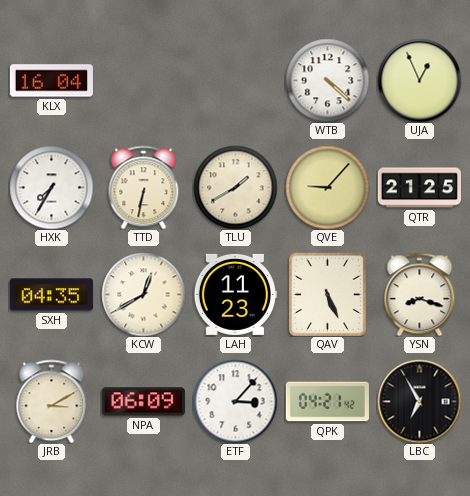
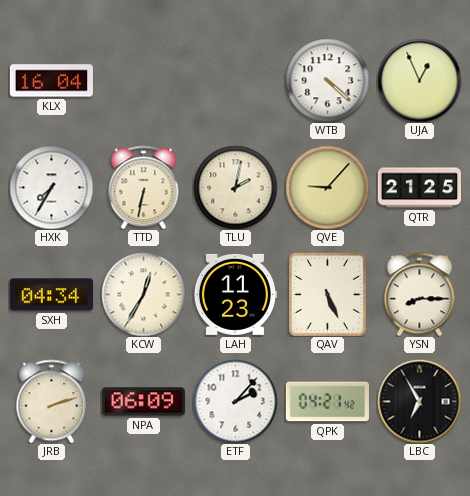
TLU: 1:40 -> 2:02
SXH: 04:35 -> 04:34
KCW: 12:40 -> 12:35
YSN: 8:18 -> 8:15
JRB: 3:10 -> 2:12
ETF: 3:07 -> 2:07
